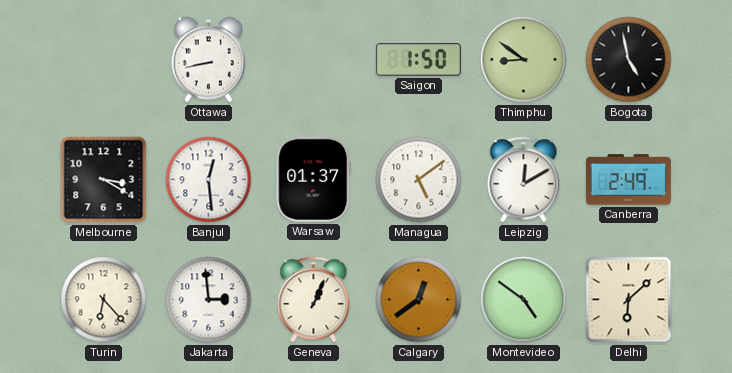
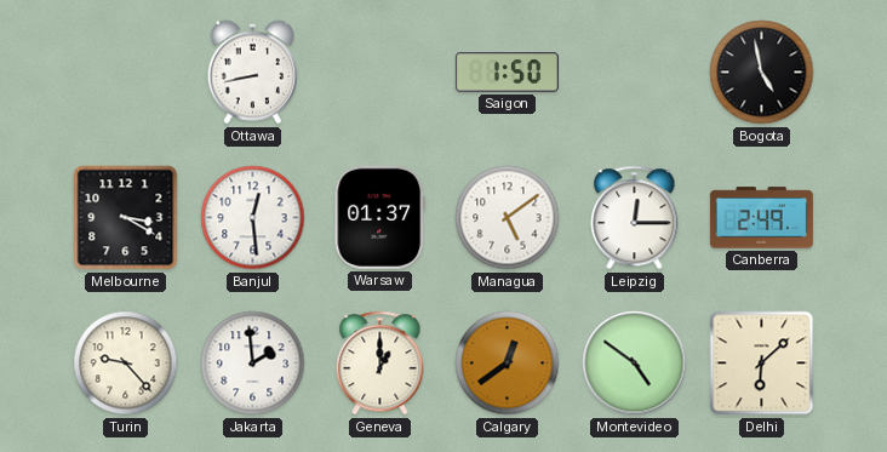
Thimphu: 8:51 -> none
Leipzig: 12:10 -> 12:15
Turin: 6:23 -> 9:23
Jakarta: 2:59 -> 1:59
Geneva: 1:04 -> 1:00
